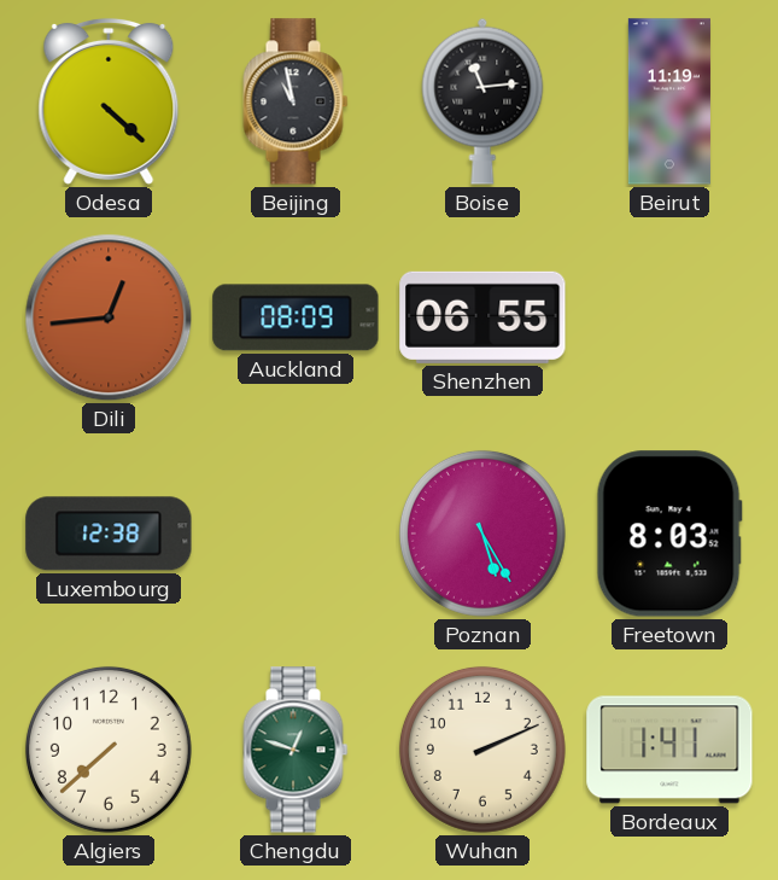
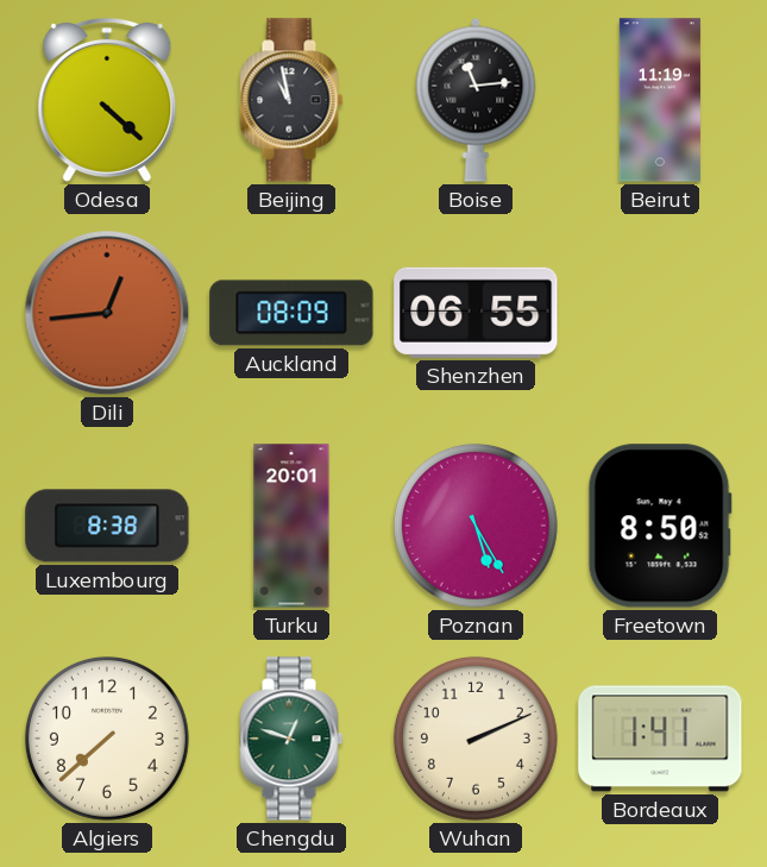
Luxembourg: 12:38 -> 8:38
Turku: none -> 20:01
Freetown: 8:03 -> 8:50
